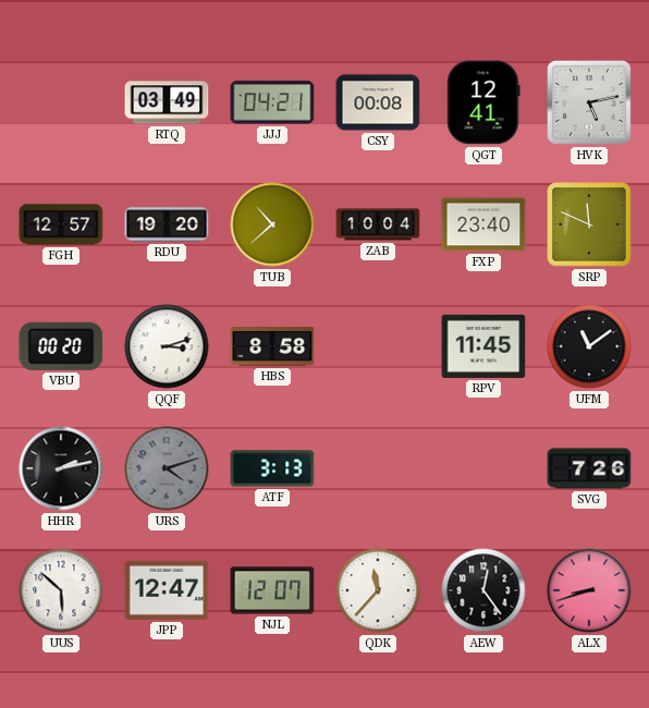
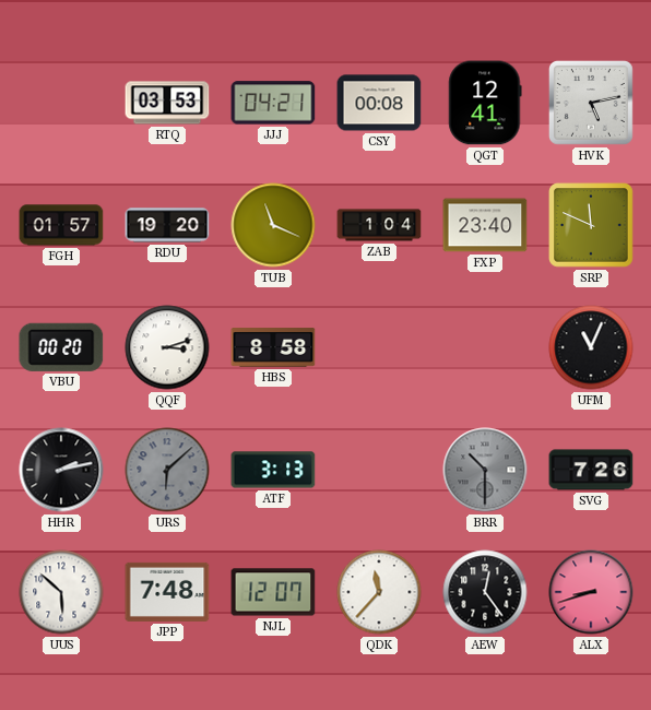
RTQ: 03:49 -> 03:53
FGH: 12:57 -> 01:57
TUB: 10:38 -> 11:19
ZAB: 10:04 -> 1:04
RPV: 11:45 -> none
UFM: 11:09 -> 11:04
URS: 4:12 -> 6:08
BRR: none -> 10:30
JPP: 12:47 -> 7:48
